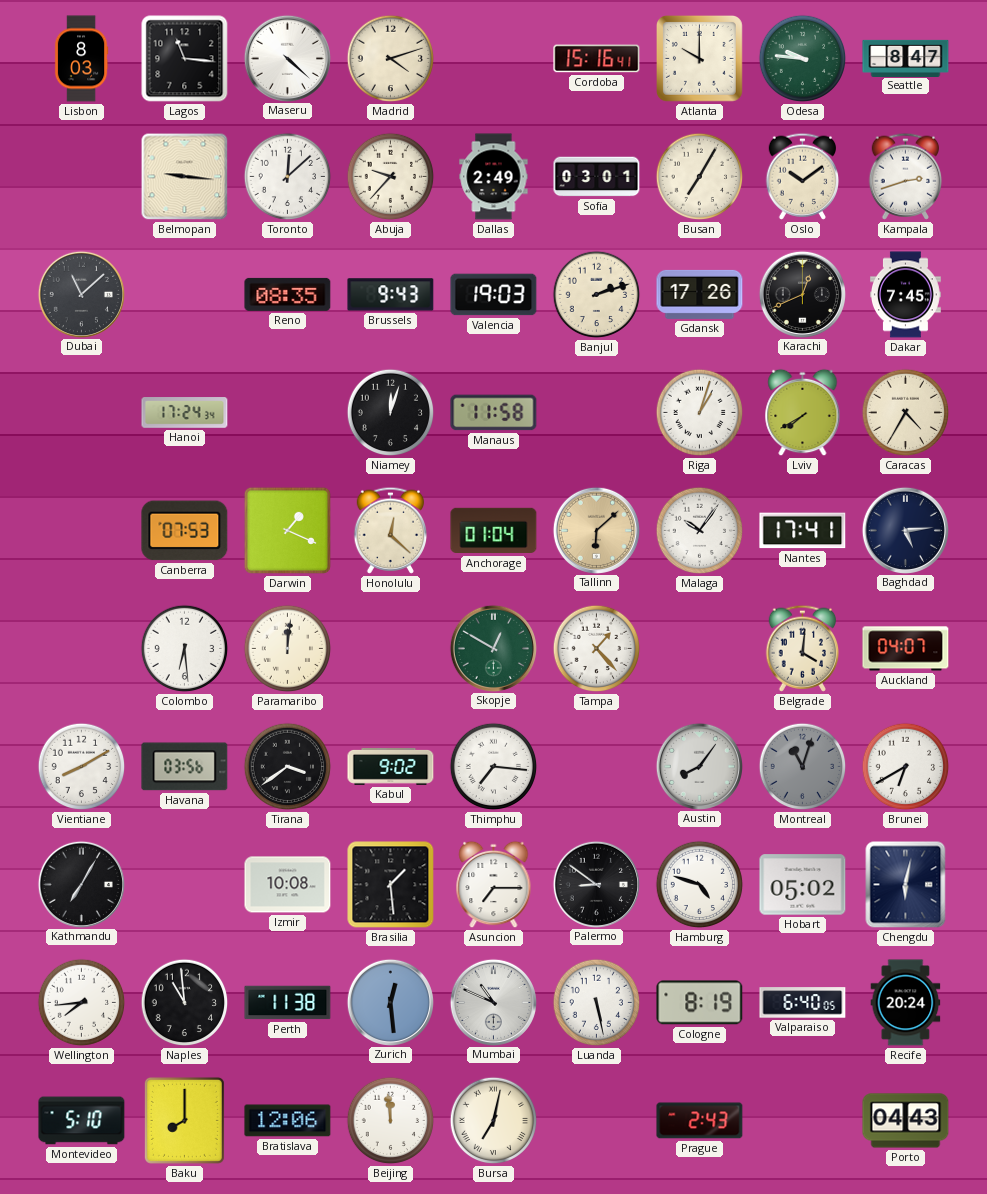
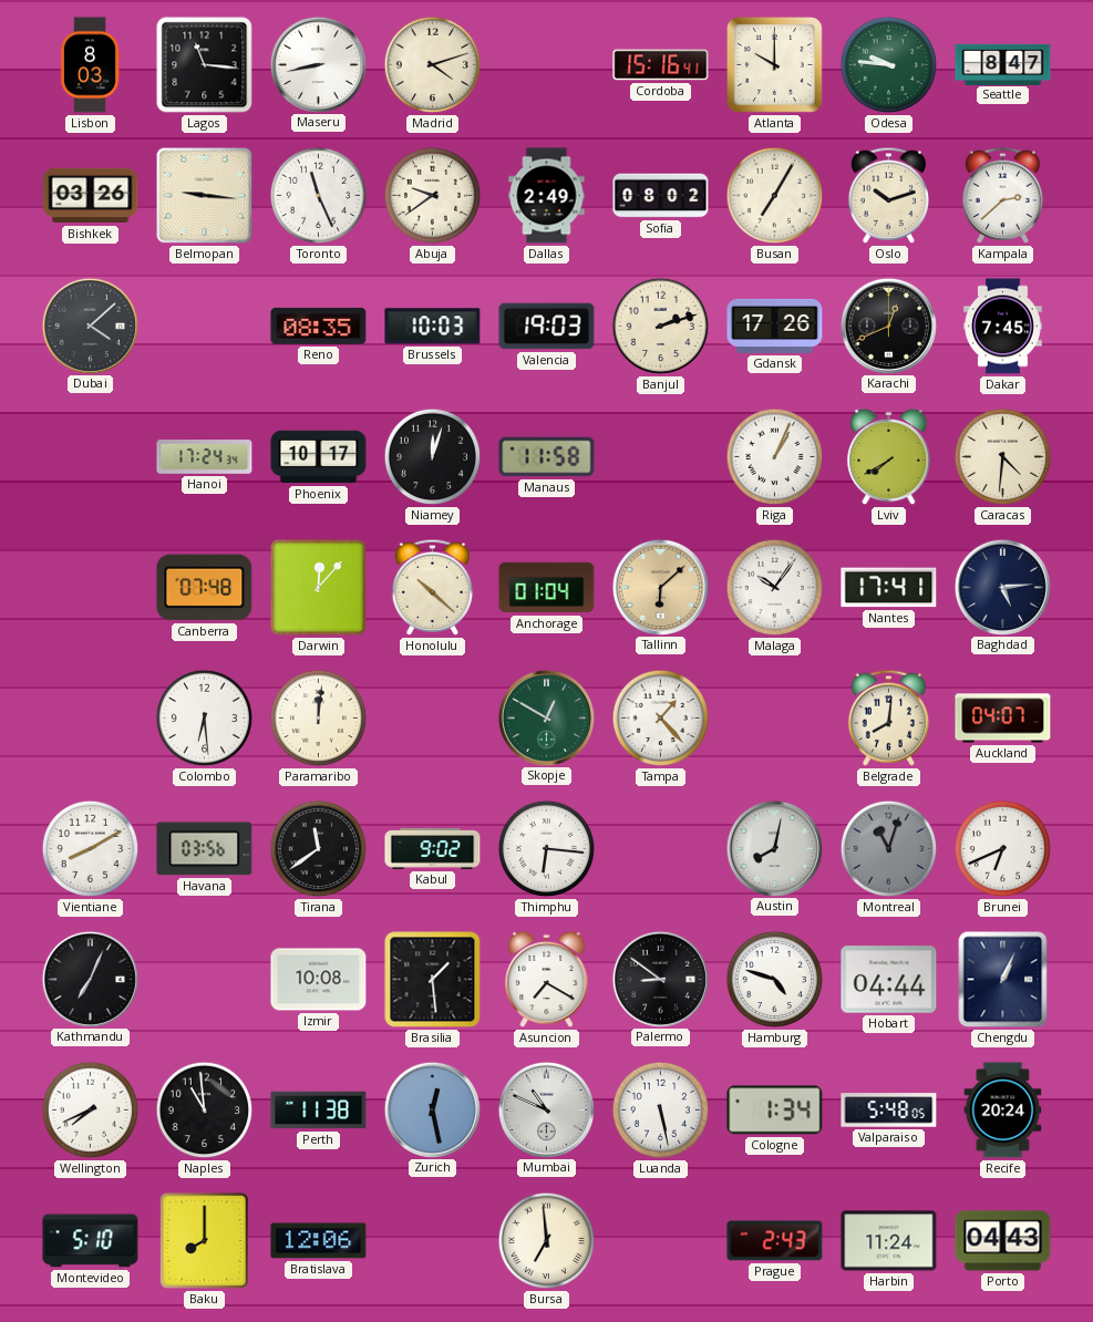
Maseru: 4:22 -> 8:43
Bishkek: none -> 03:26
Toronto: 12:08 -> 11:26
Abuja: 9:37 -> 9:39
Sofia: 03:01 -> 08:02
Oslo: 10:09 -> 10:12
Kampala: 2:42 -> 2:38
Dubai: 11:08 -> 4:08
Brussels: 9:43 -> 10:03
Phoenix: none -> 10:17
Riga: 1:03 -> 1:04
Caracas: 4:35 -> 4:31
Canberra: 07:53 -> 07:48
Darwin: 1:19 -> 12:07
Honolulu: 12:22 -> 10:22
Belgrade: 4:01 -> 8:01
Tirana: 3:39 -> 11:39
Thimphu: 7:16 -> 6:16
Austin: 8:06 -> 8:02
Brunei: 6:40 -> 6:41
Kathmandu: 7:05 -> 7:04
Asuncion: 7:15 -> 7:20
Hobart: 05:02 -> 04:44
Chengdu: 6:02 -> 1:04
Wellington: 7:44 -> 7:41
Zurich: 12:29 -> 12:28
Cologne: 8:19 -> 1:34
Valparaiso: 6:40 -> 5:48
Beijing: 11:59 -> none
Bursa: 7:02 -> 6:59
Harbin: none -> 11:24
